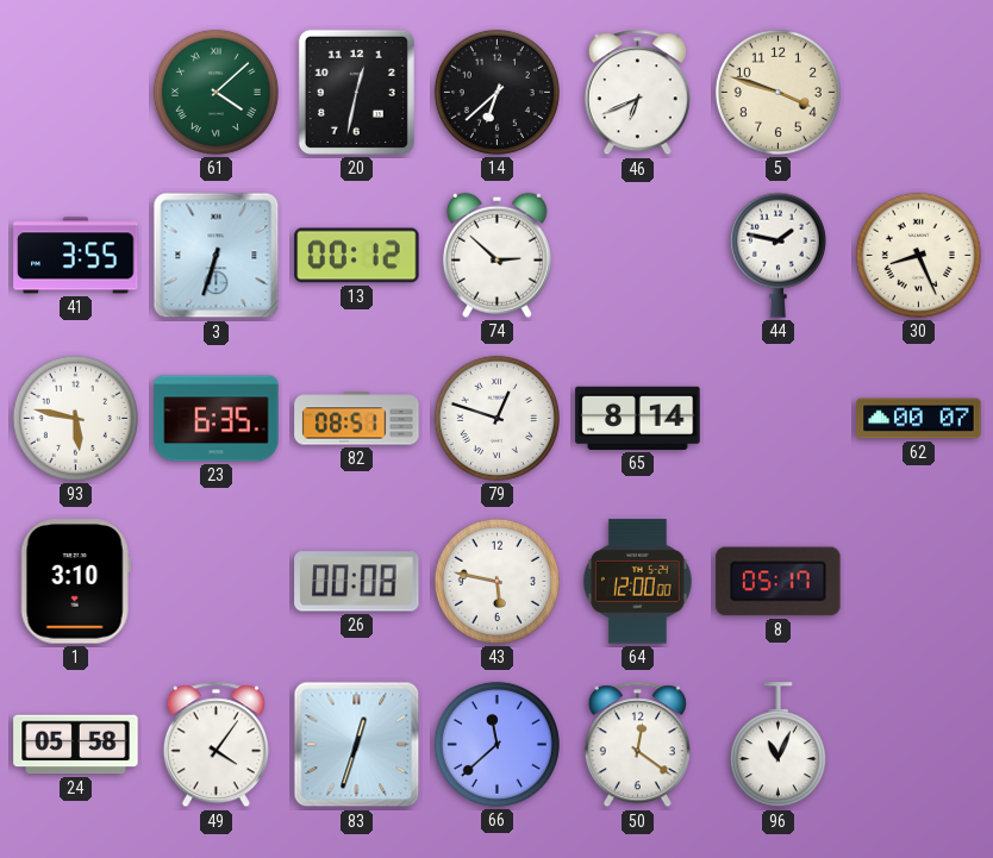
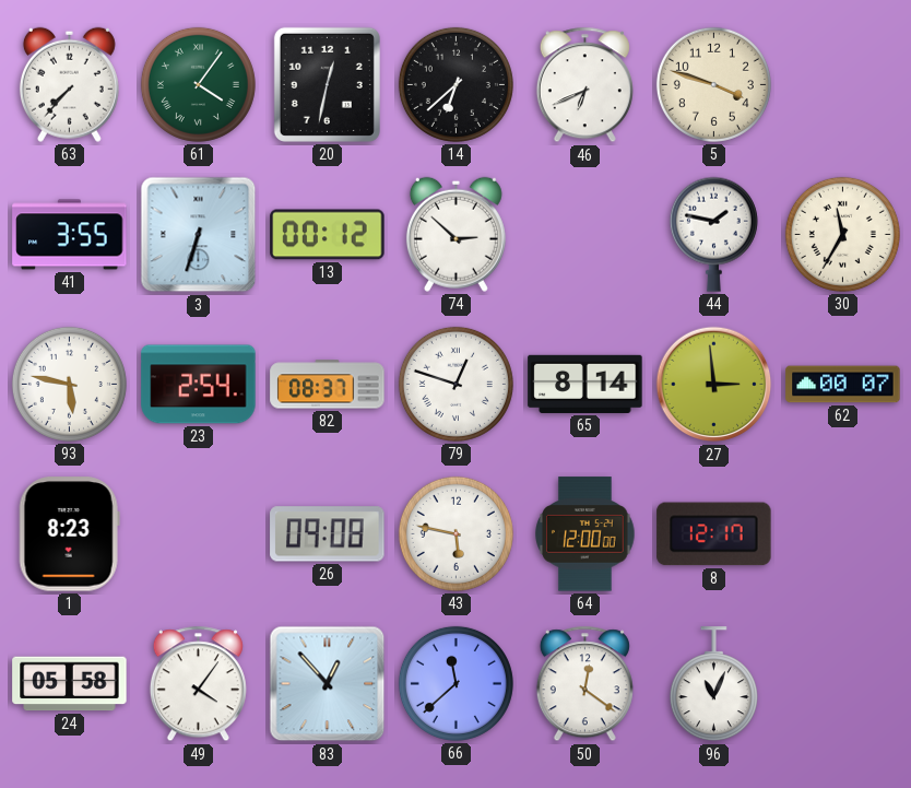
63: none -> 7:37
61: 4:08 -> 4:06
30: 8:26 -> 11:35
23: 6:35 -> 2:54
82: 08:51 -> 08:37
27: none -> 2:59
1: 3:10 -> 8:23
26: 00:08 -> 09:08
8: 05:17 -> 12:17
83: 12:33 -> 12:53
